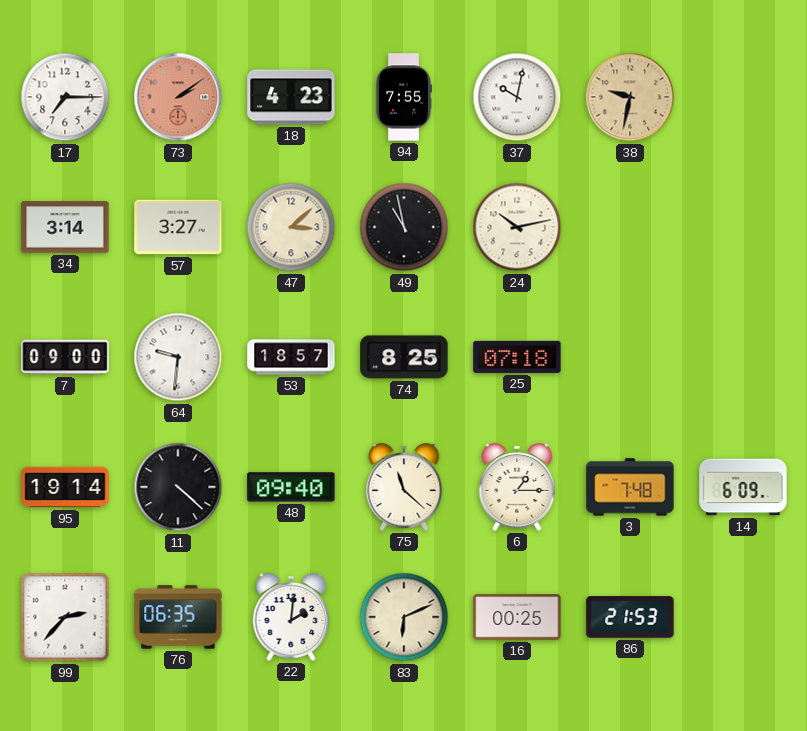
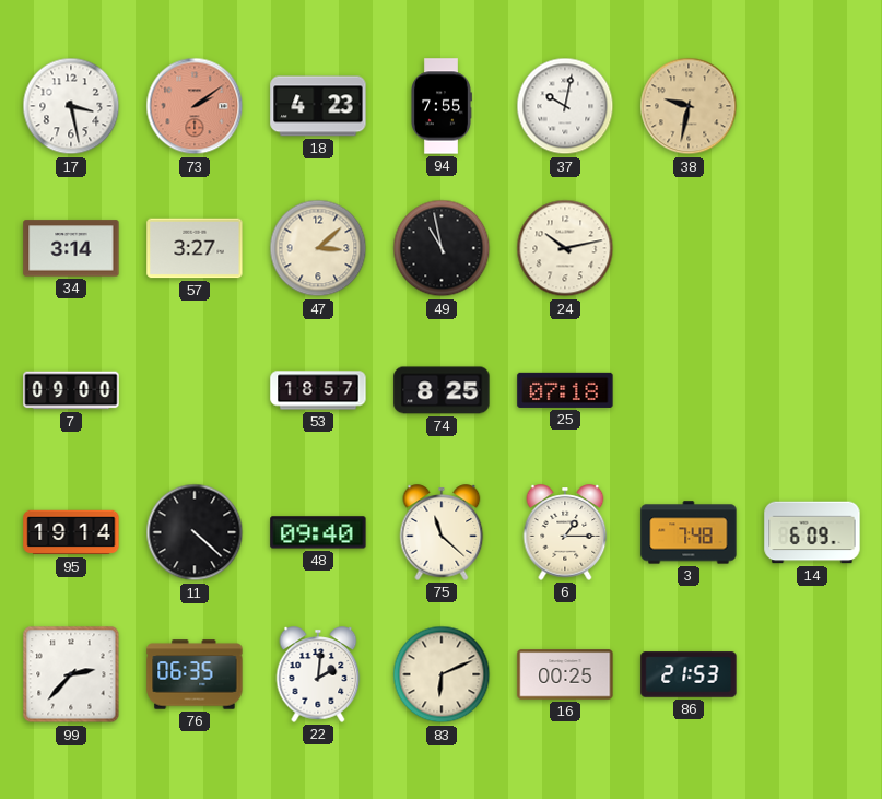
17: 7:15 -> 3:28
64: 9:31 -> none
